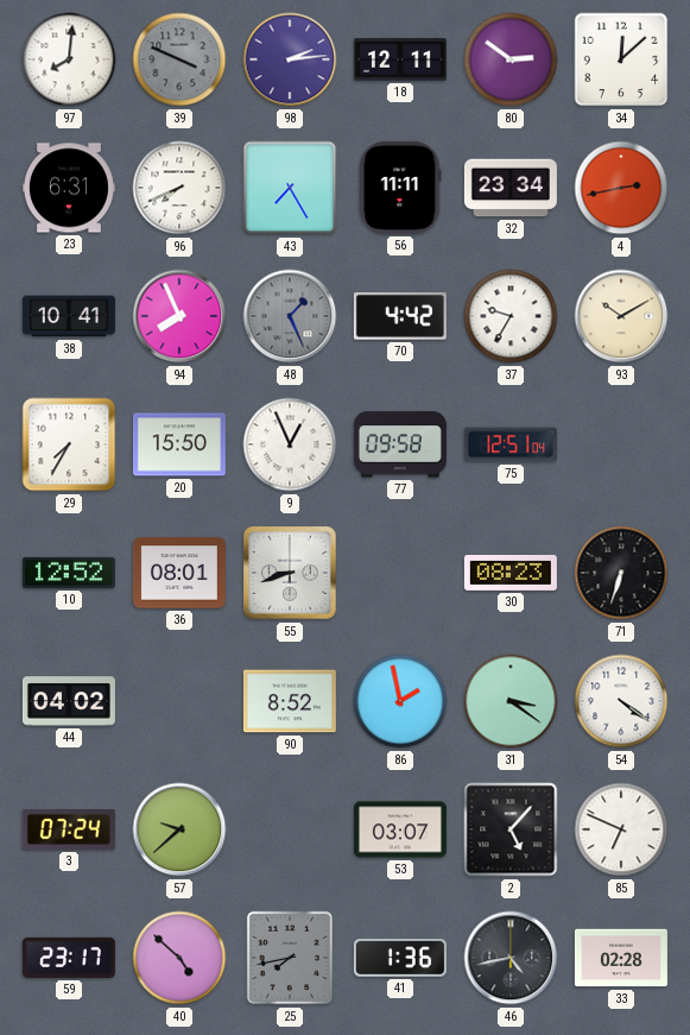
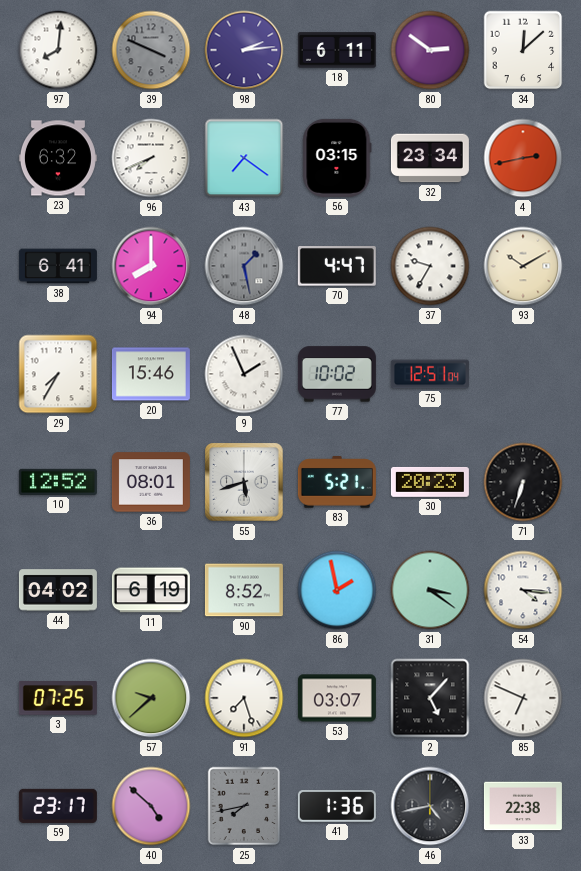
18: 12:11 -> 6:11
23: 6:31 -> 6:32
43: 7:25 -> 7:21
56: 11:11 -> 03:15
38: 10:41 -> 6:41
94: 7:56 -> 8:00
48: 1:26 -> 1:28
70: 4:42 -> 4:47
20: 15:50 -> 15:46
9: 12:56 -> 1:56
77: 09:58 -> 10:02
55: 8:42 -> 5:42
83: none -> 5:21
30: 08:23 -> 20:23
11: none -> 6:19
54: 4:21 -> 4:16
3: 07:24 -> 07:25
91: none -> 7:27
33: 02:28 -> 22:38
